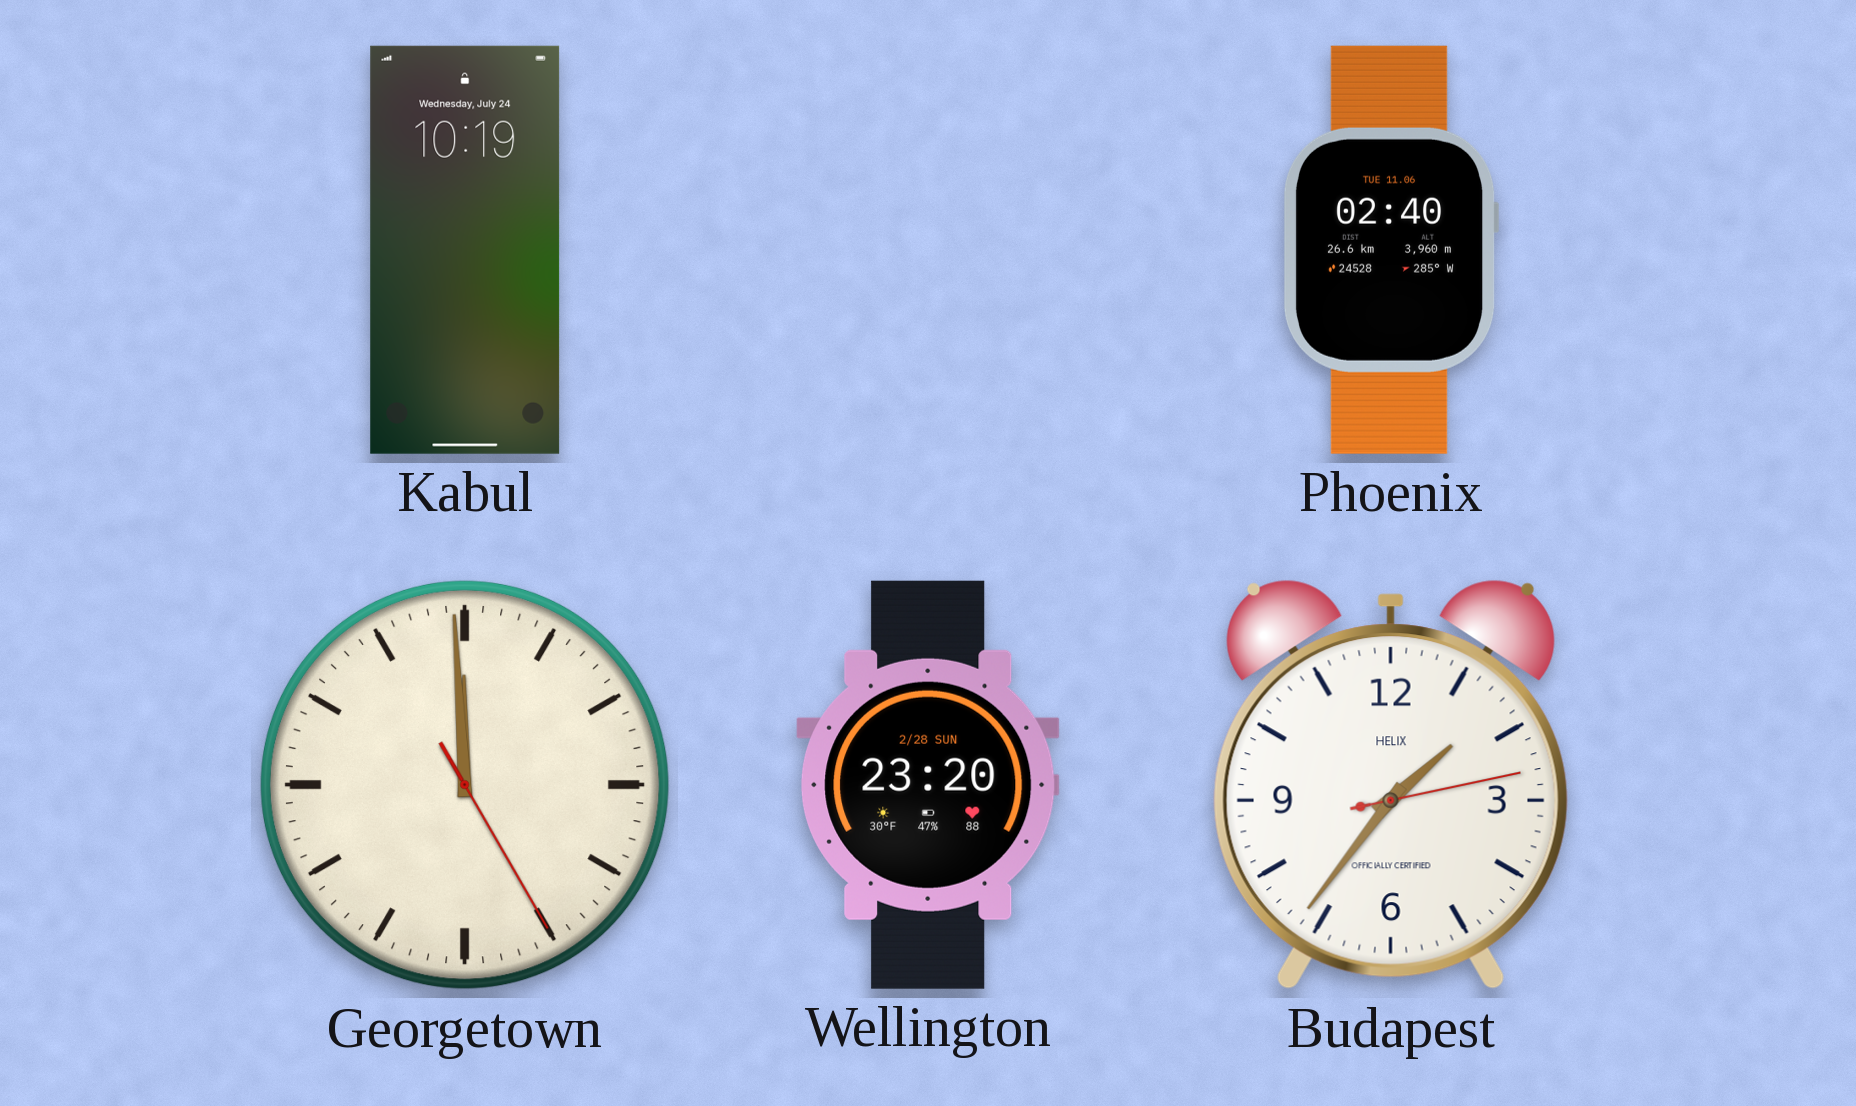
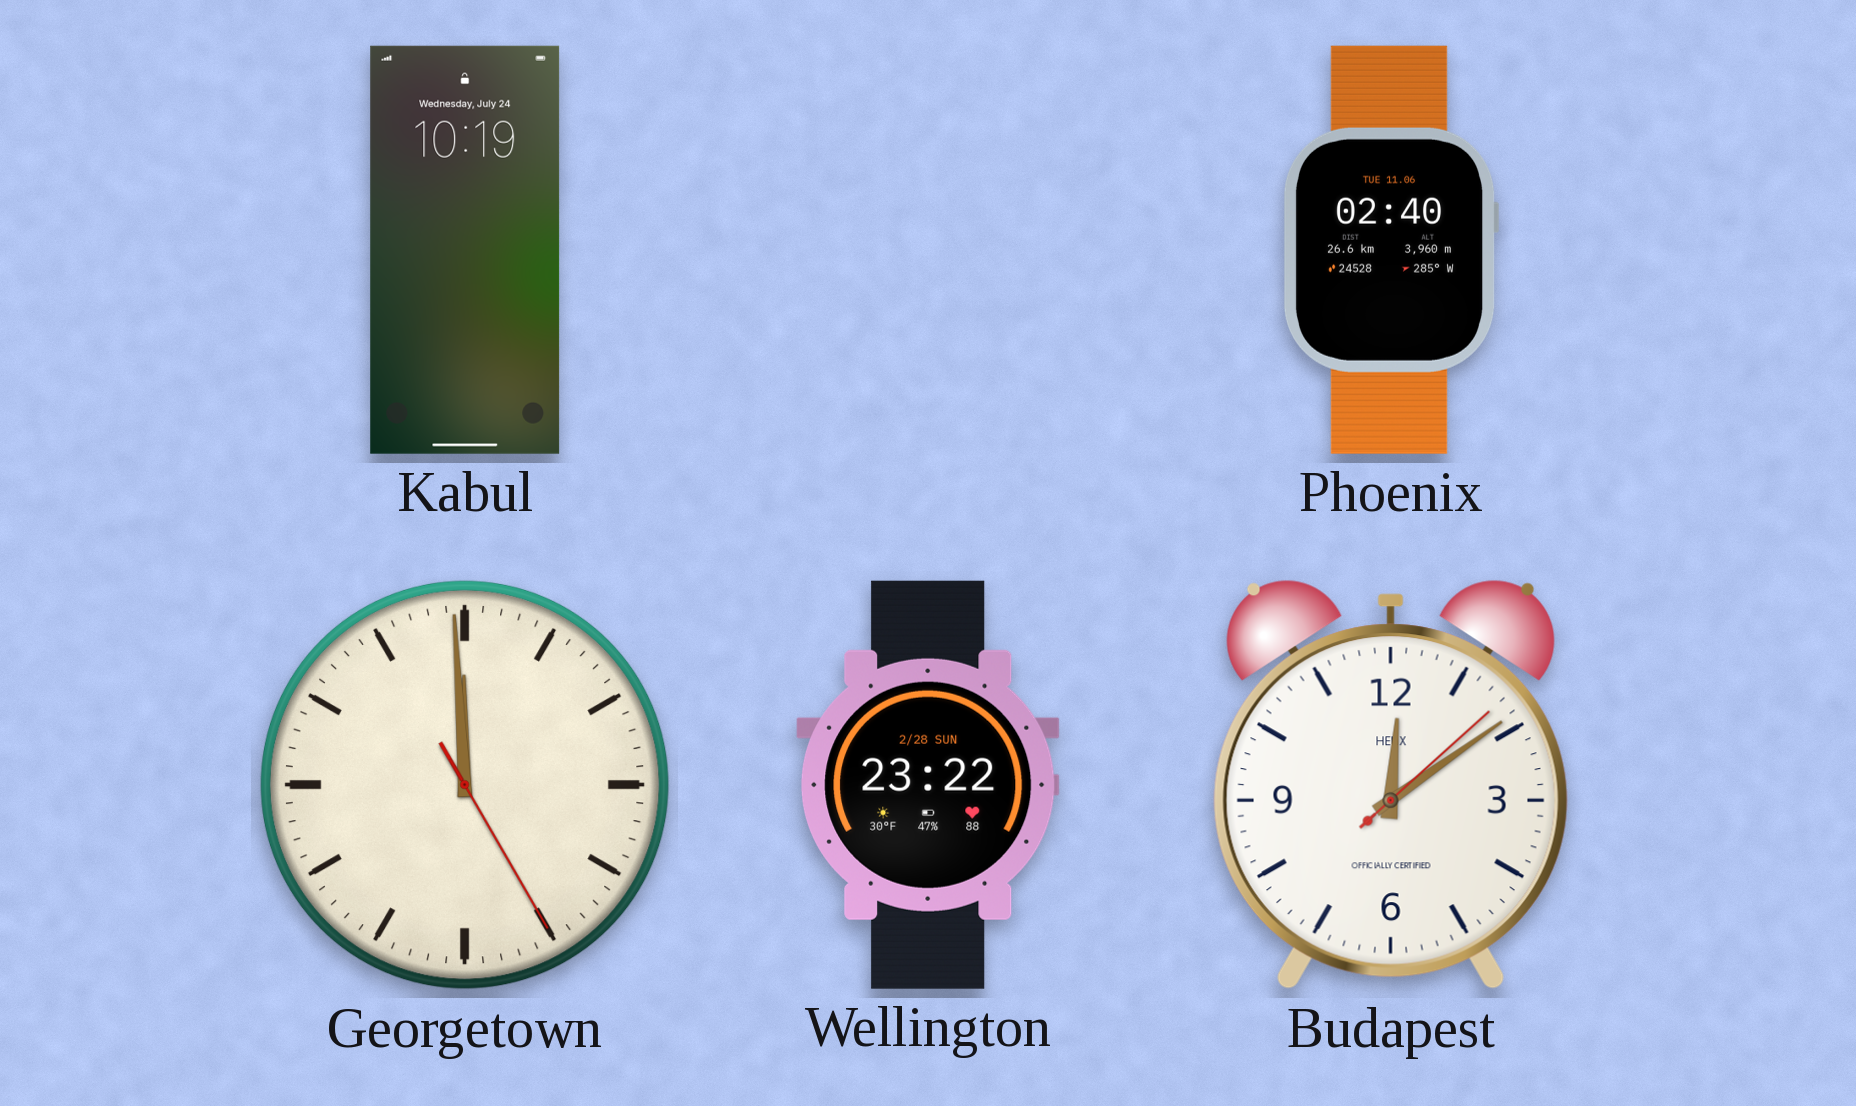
Wellington: 23:20 -> 23:22
Budapest: 1:36 -> 12:09
